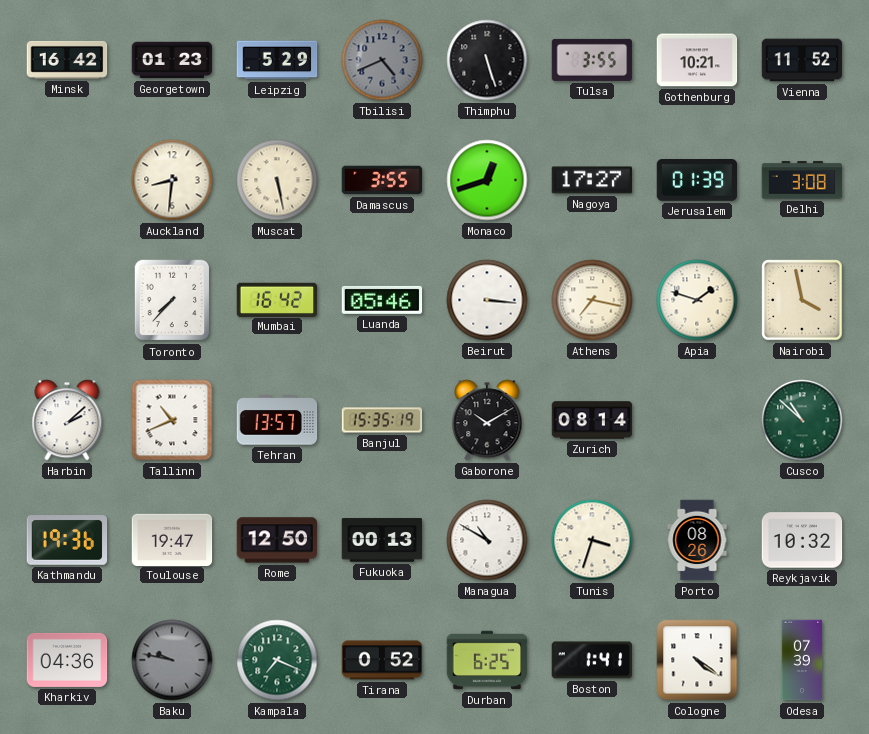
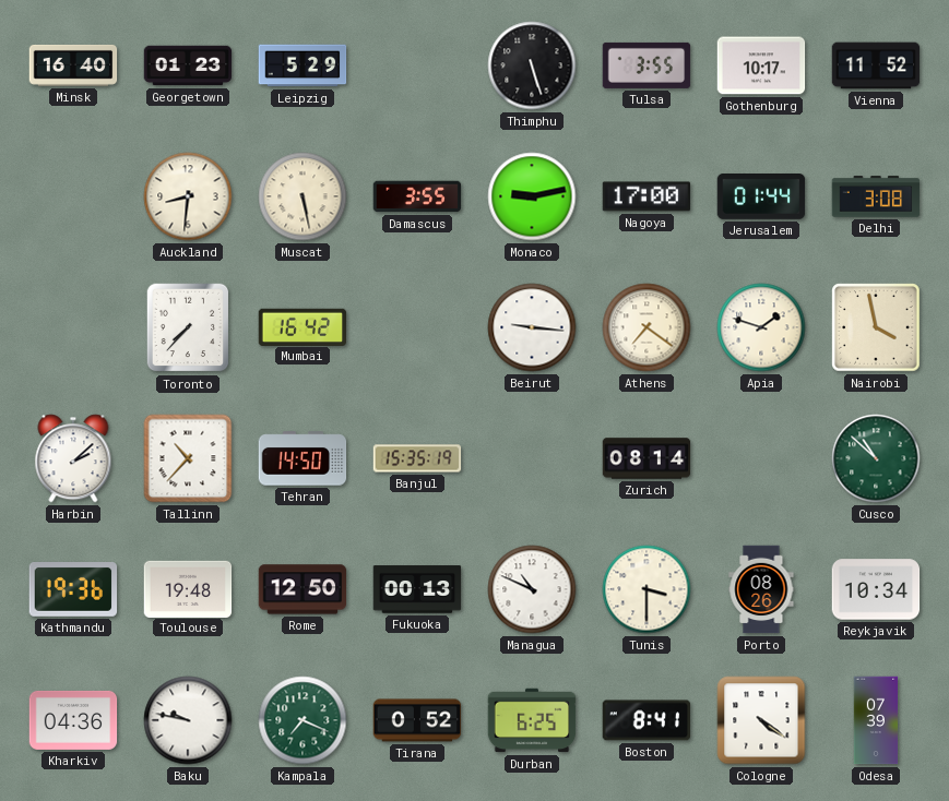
Minsk: 16:42 -> 16:40
Tbilisi: 4:41 -> none
Gothenburg: 10:21 -> 10:17
Monaco: 12:42 -> 9:13
Nagoya: 17:27 -> 17:00
Jerusalem: 01:39 -> 01:44
Luanda: 05:46 -> none
Beirut: 3:16 -> 9:16
Athens: 7:17 -> 7:21
Tallinn: 10:41 -> 10:37
Tehran: 13:57 -> 14:50
Gaborone: 10:10 -> none
Toulouse: 19:47 -> 19:48
Managua: 10:50 -> 10:49
Tunis: 3:33 -> 3:30
Reykjavik: 10:32 -> 10:34
Baku dial: grey -> white
Boston: 1:41 -> 8:41
